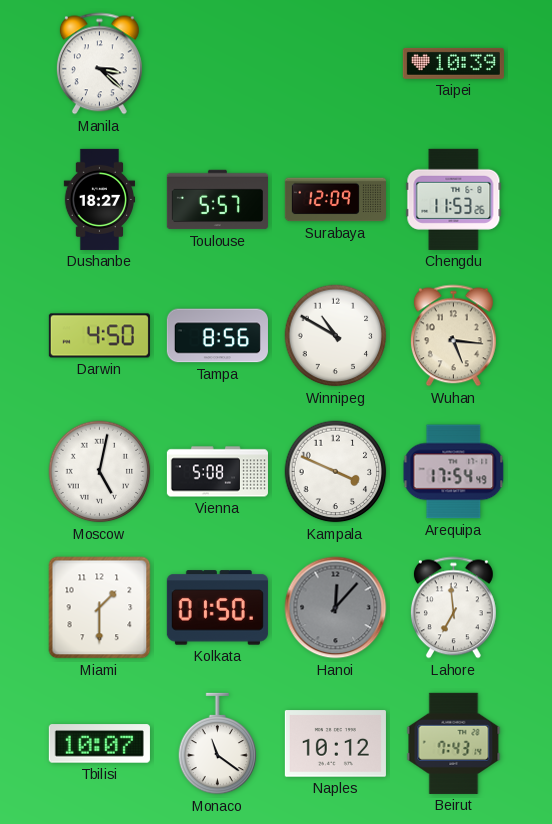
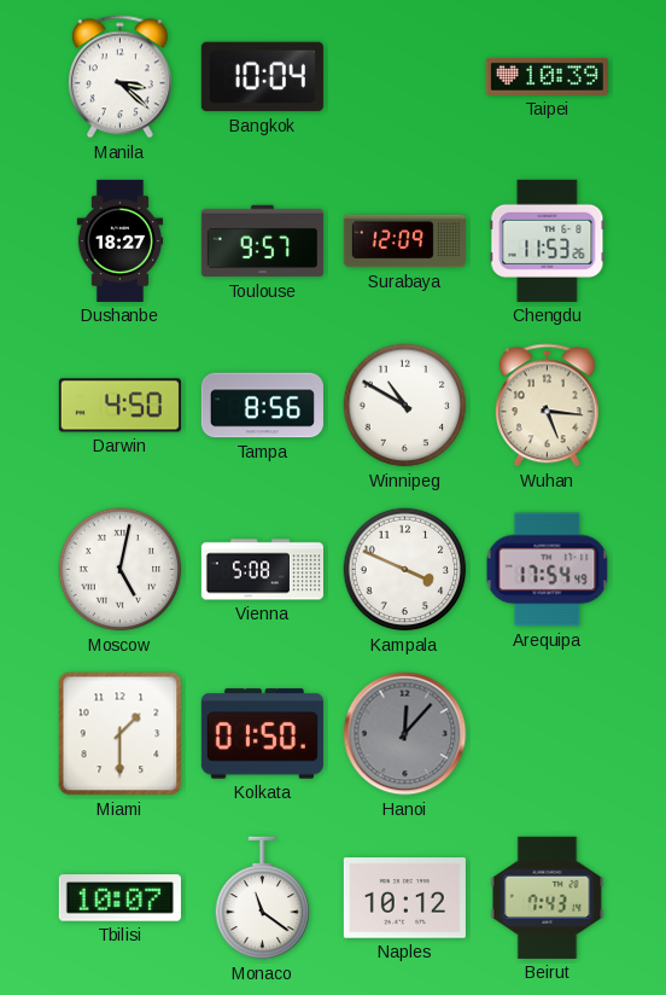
Bangkok: none -> 10:04
Toulouse: 5:57 -> 9:57
Lahore: 6:59 -> none
